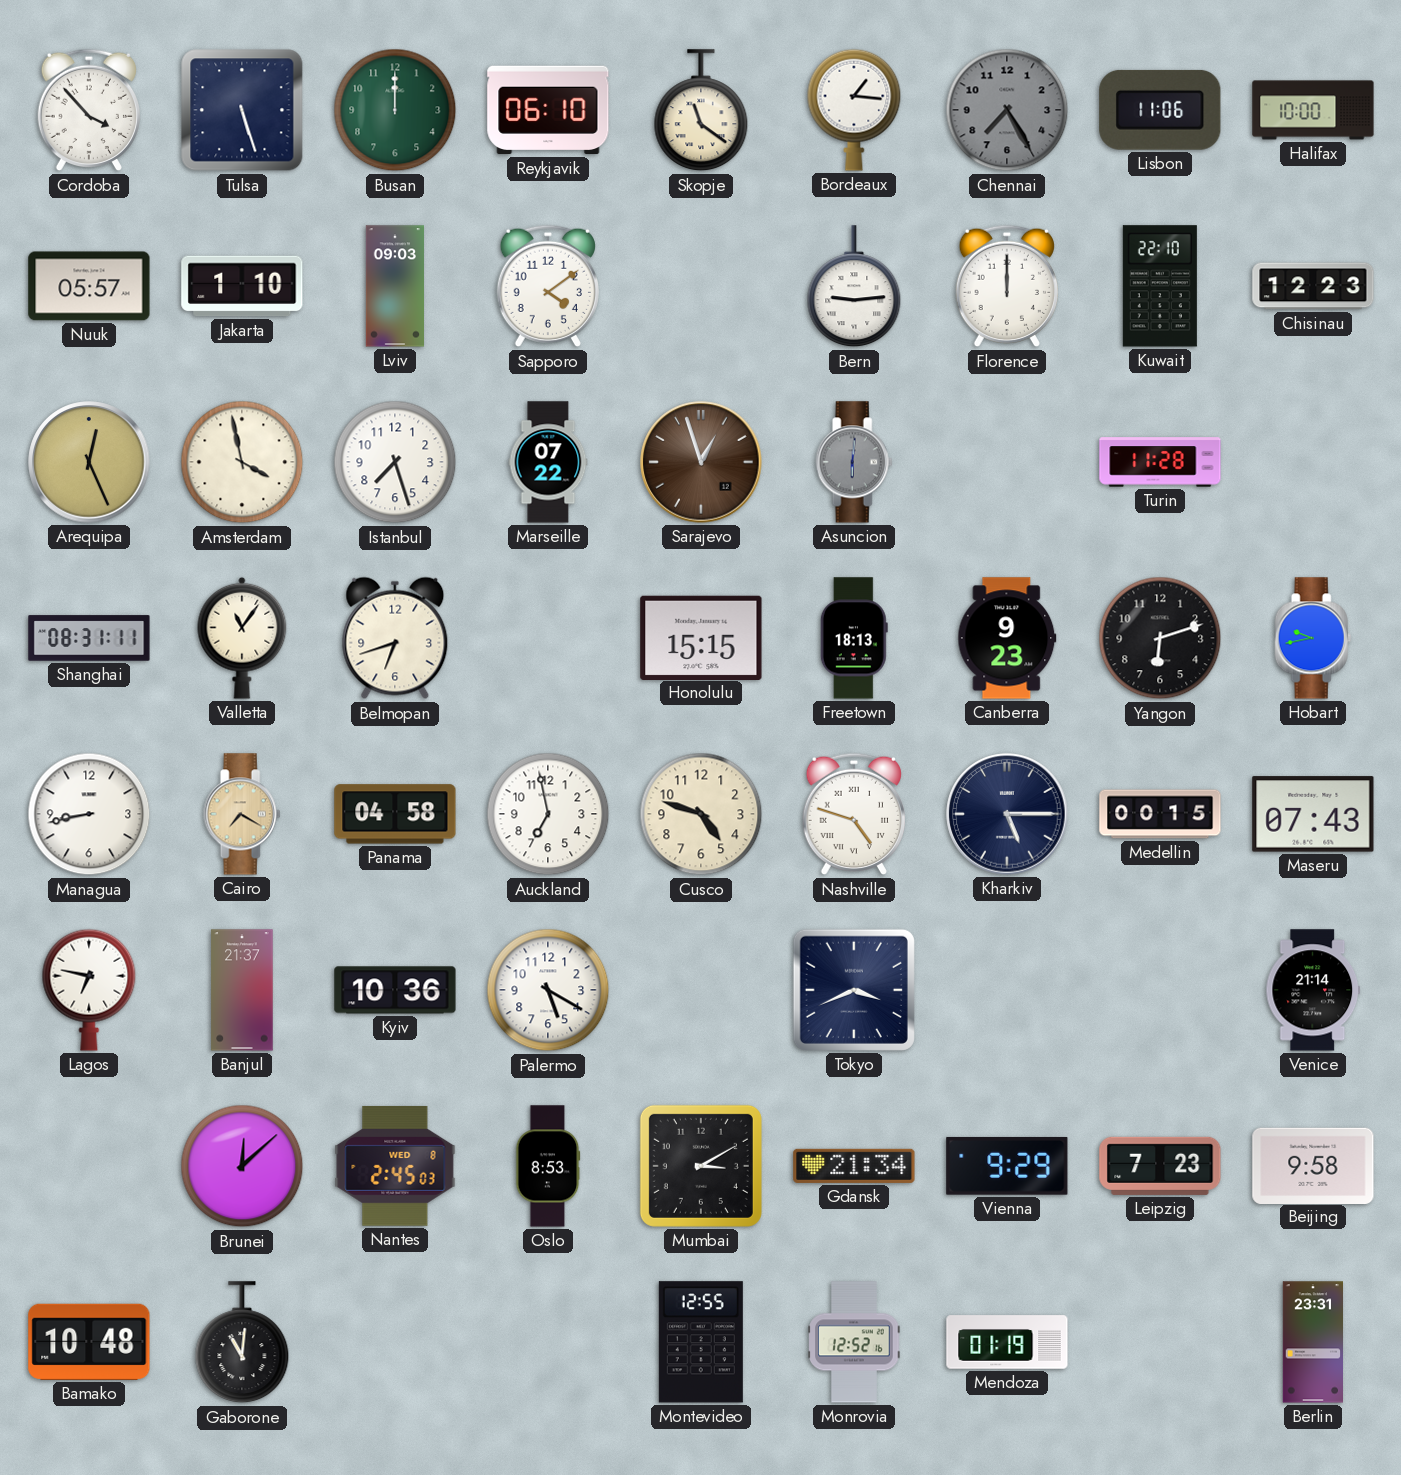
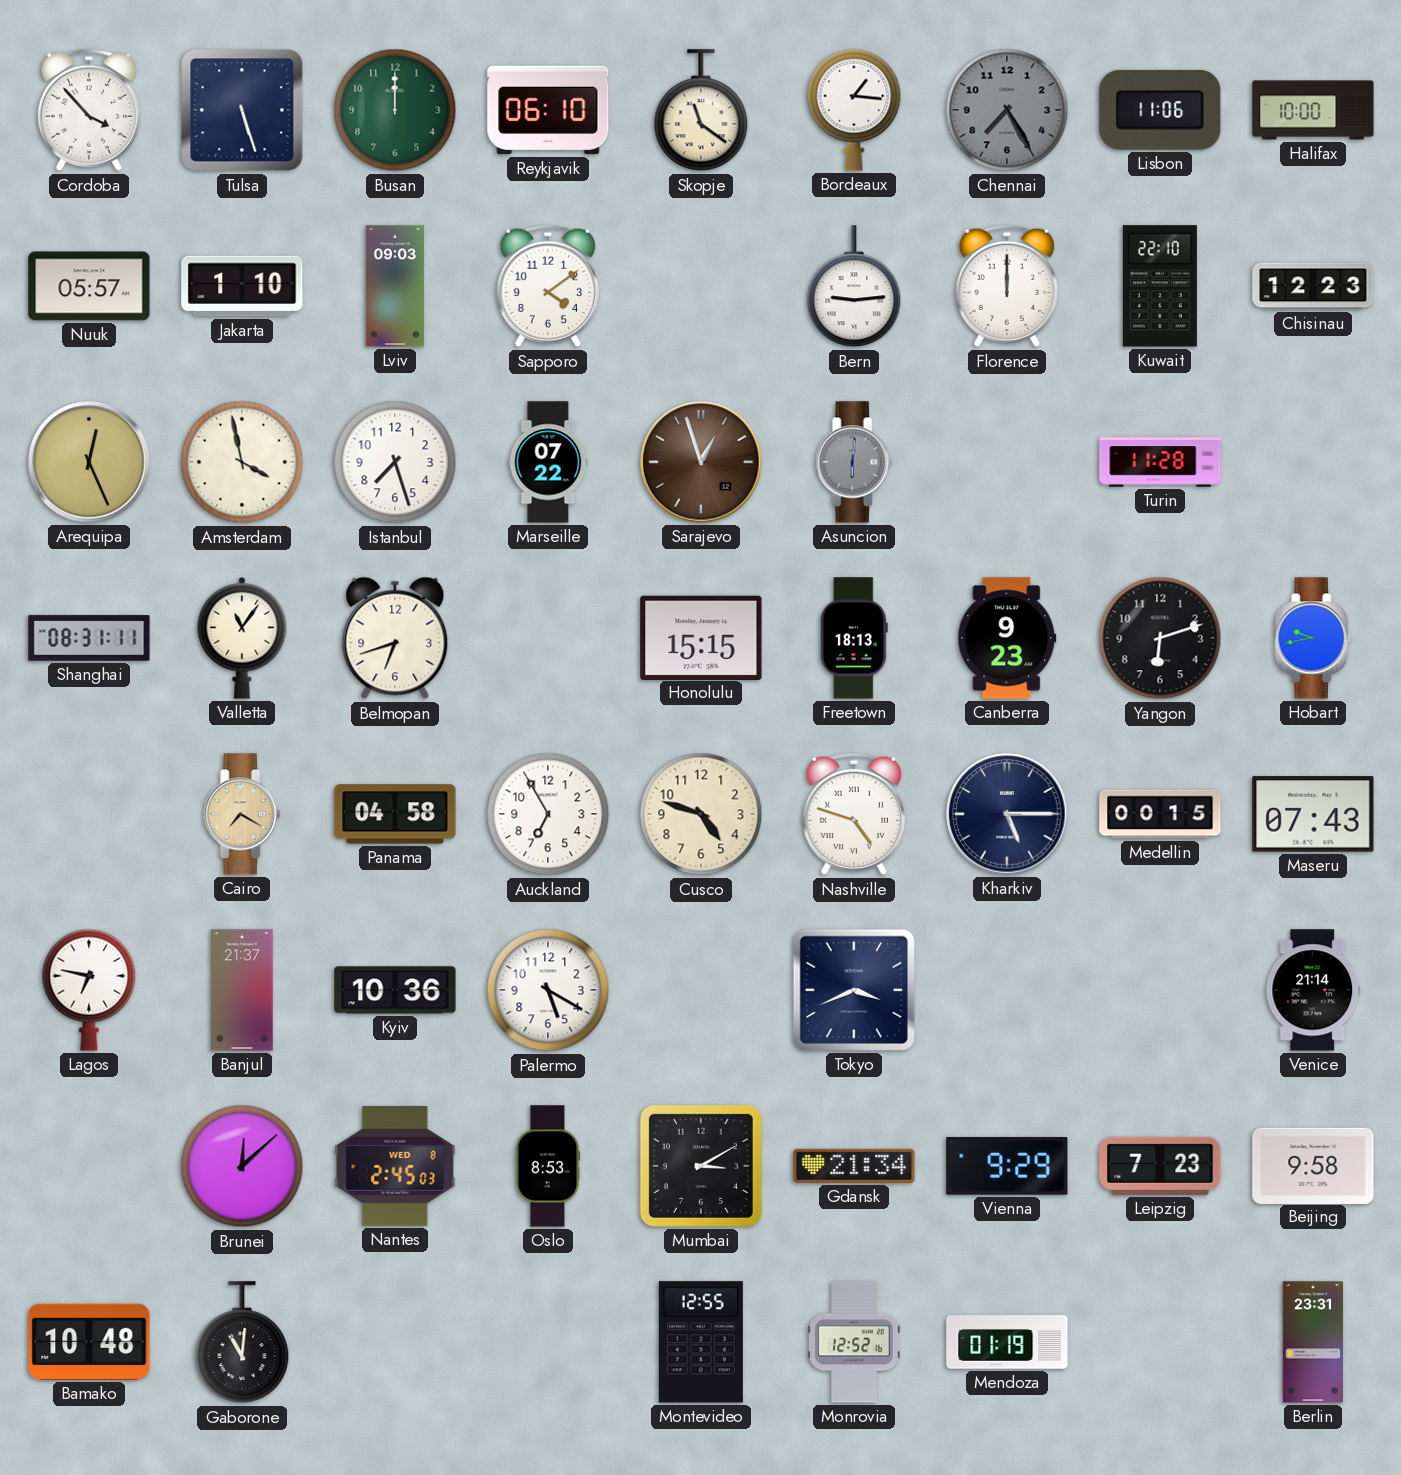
Managua: 8:43 -> none
Auckland: 6:58 -> 6:55
